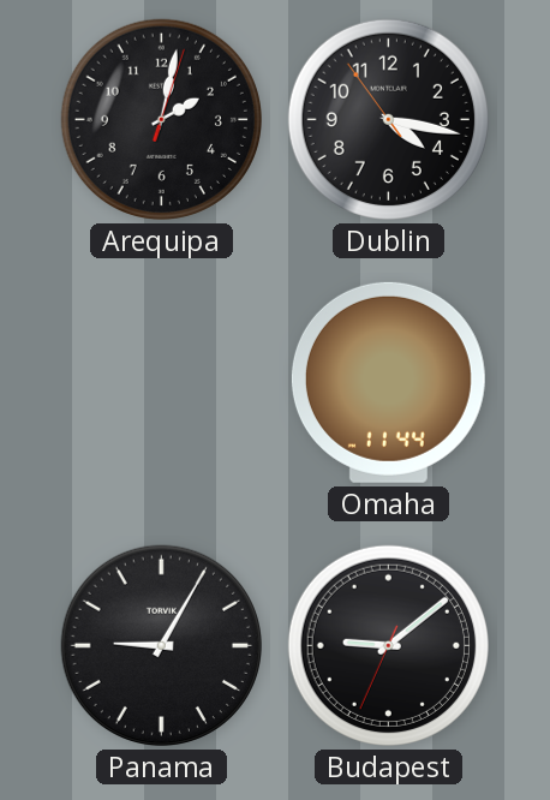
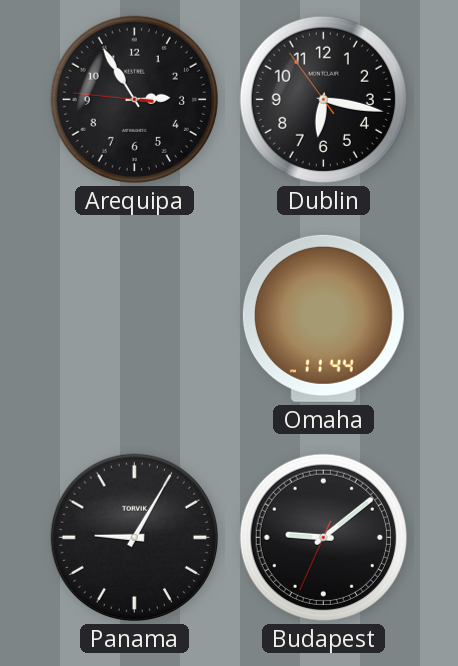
Arequipa: 2:02 -> 2:54
Dublin: 4:16 -> 6:16
